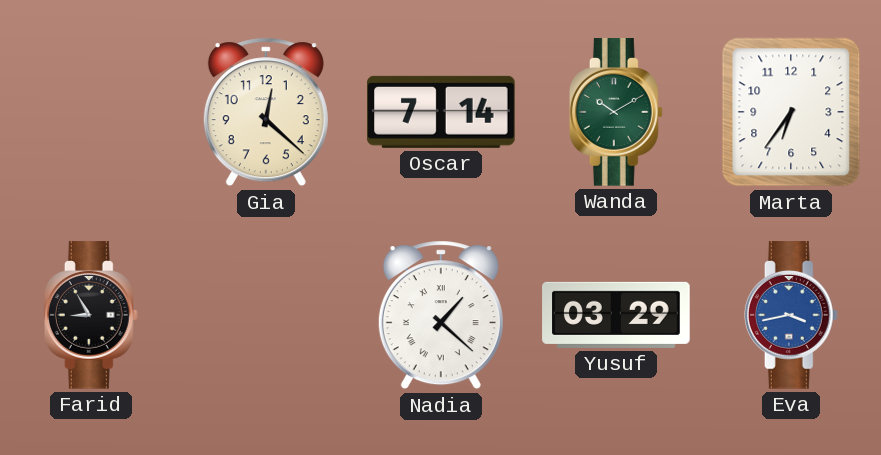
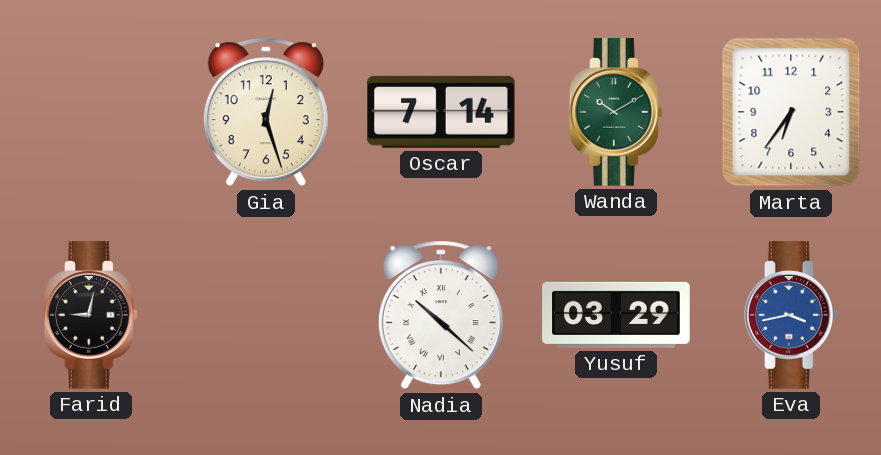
Gia: 12:22 -> 12:27
Farid: 8:55 -> 9:02
Nadia: 1:22 -> 10:22
